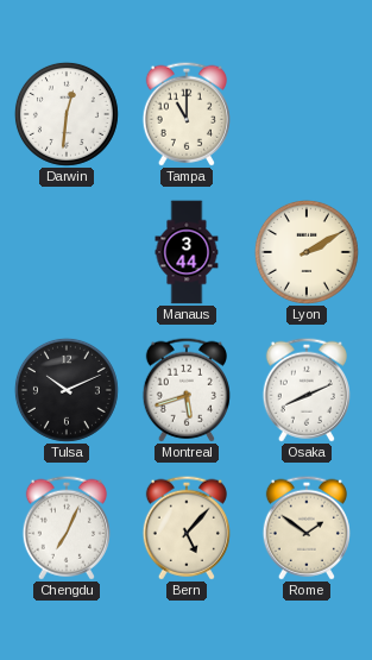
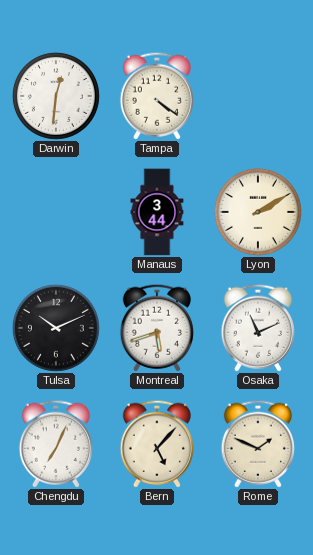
Tampa: 11:00 -> 4:21
Osaka: 8:11 -> 11:11
Rome: 1:51 -> 1:49
